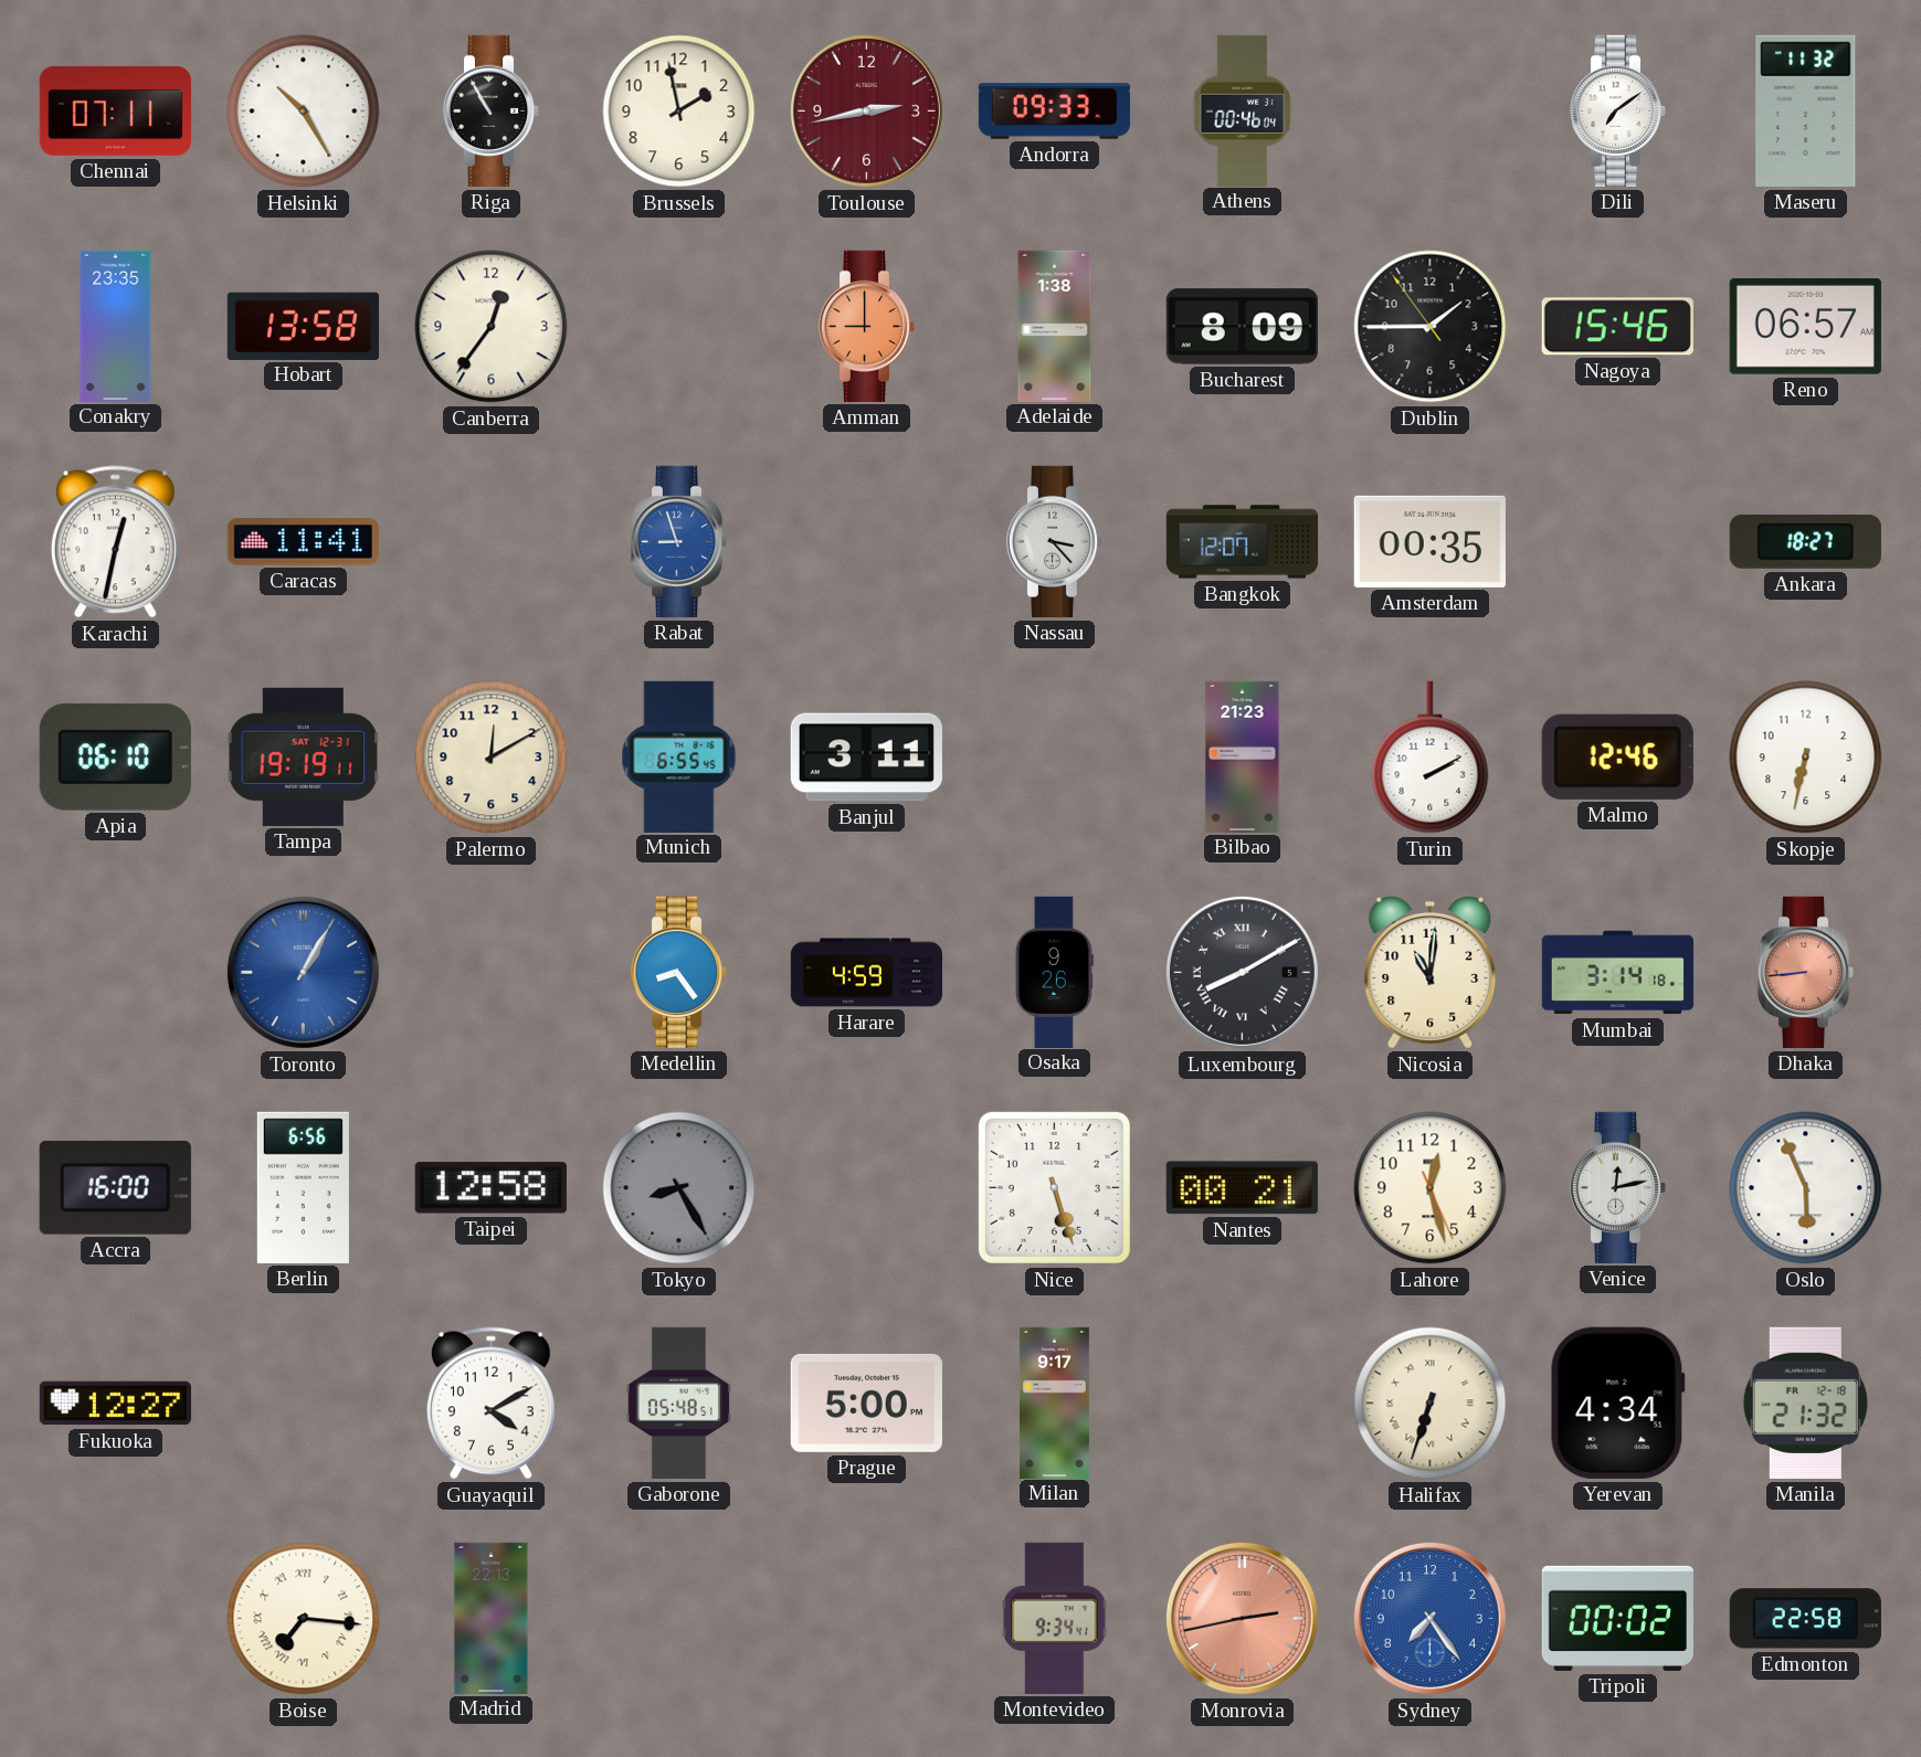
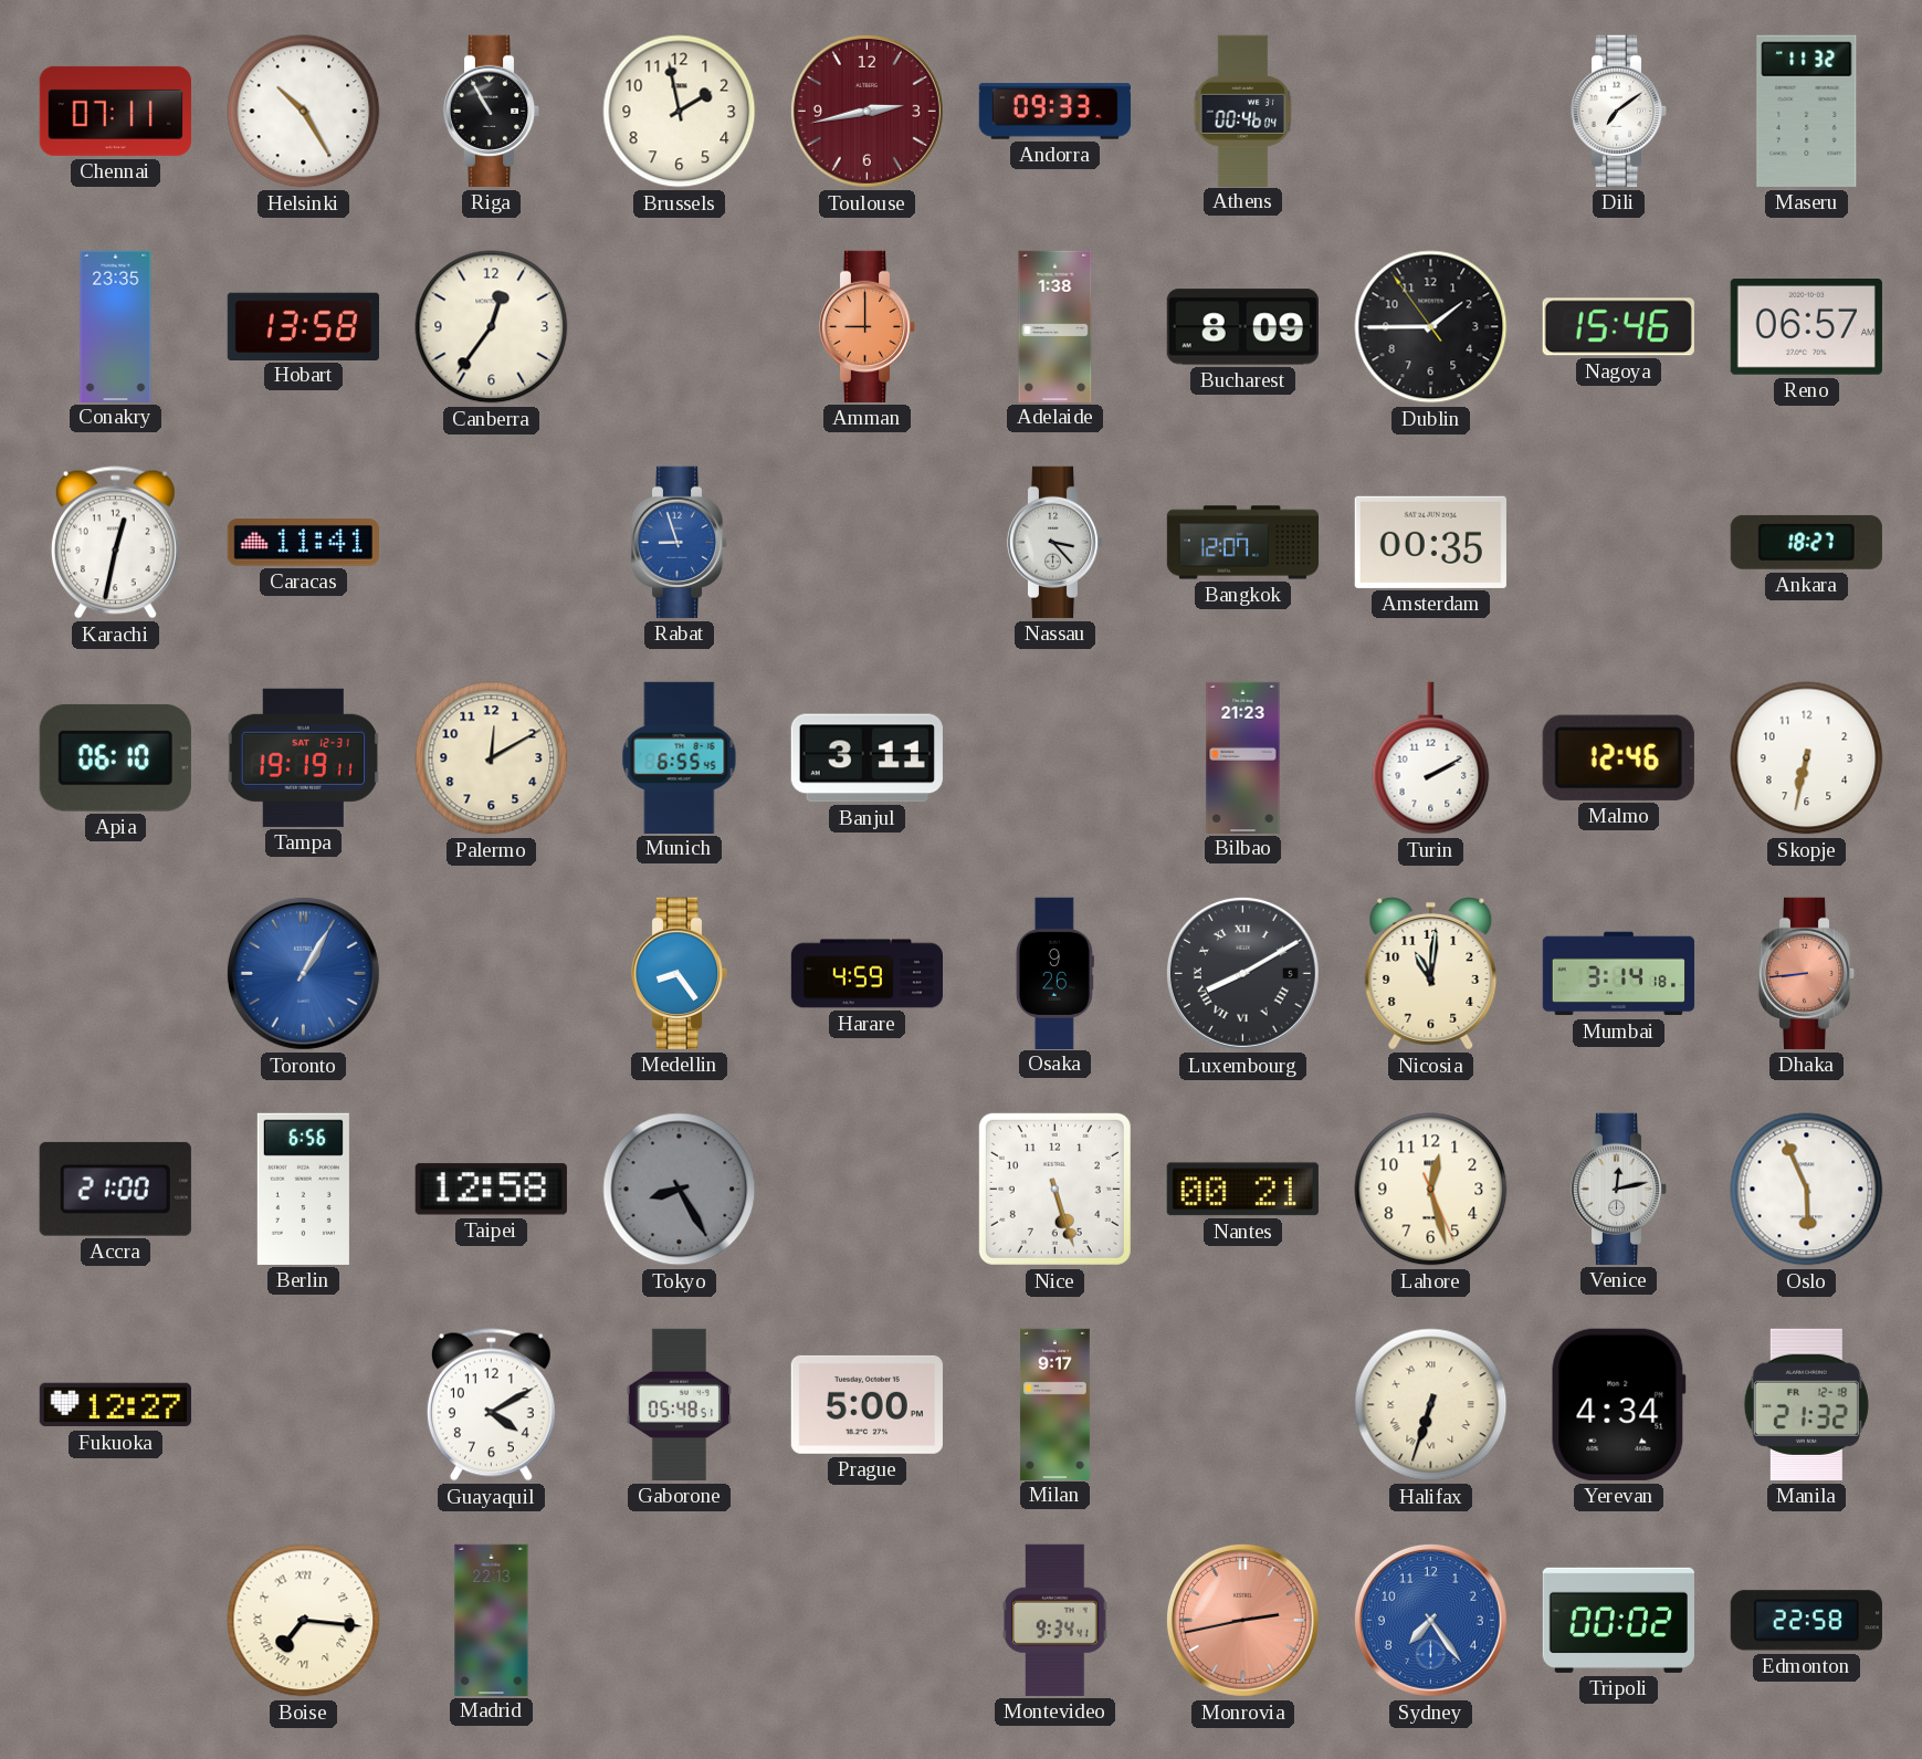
Accra: 16:00 -> 21:00
